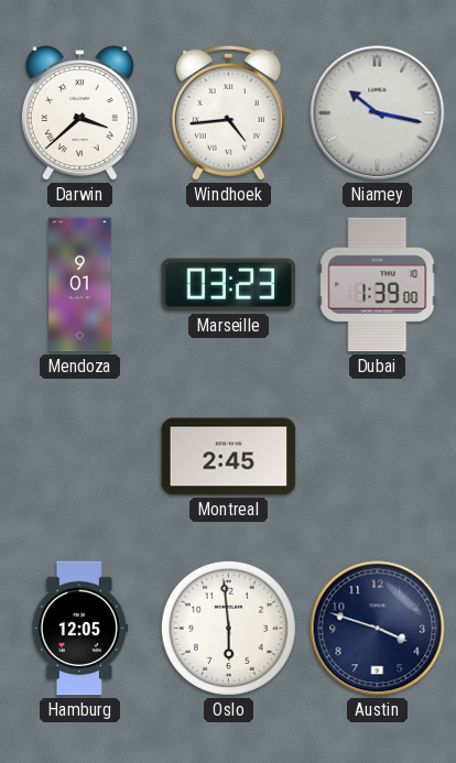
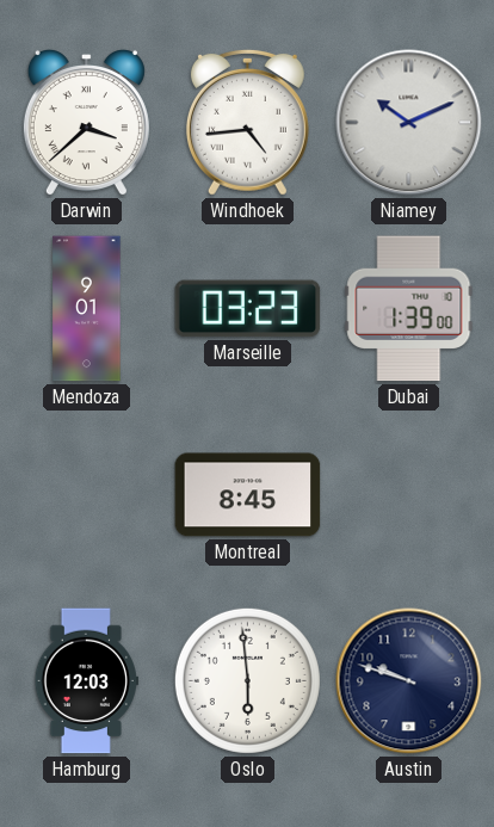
Niamey: 10:17 -> 10:11
Montreal: 2:45 -> 8:45
Hamburg: 12:05 -> 12:03
Austin: 3:48 -> 9:48
